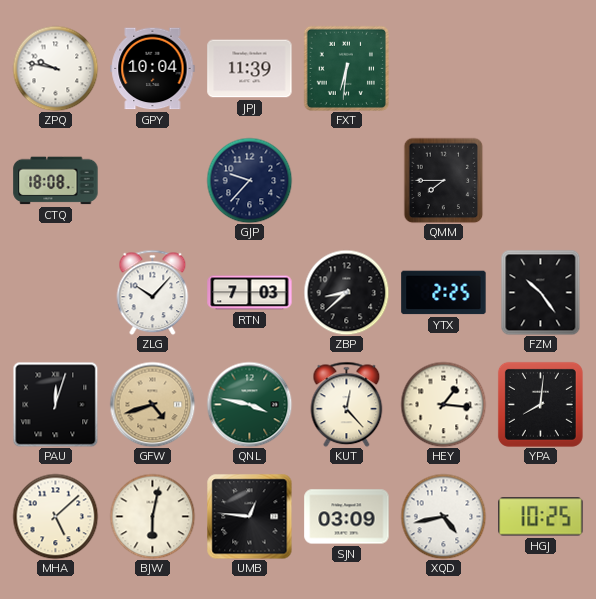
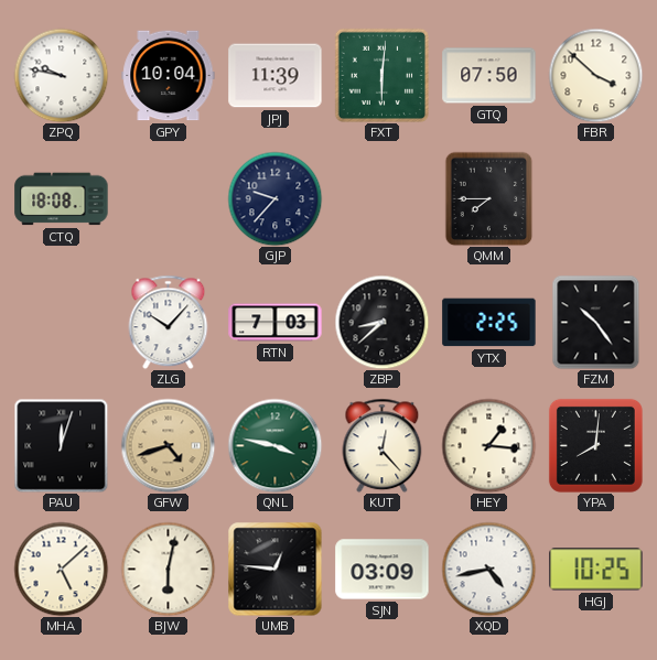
FXT: 6:31 -> 6:01
GTQ: none -> 07:50
FBR: none -> 3:52
